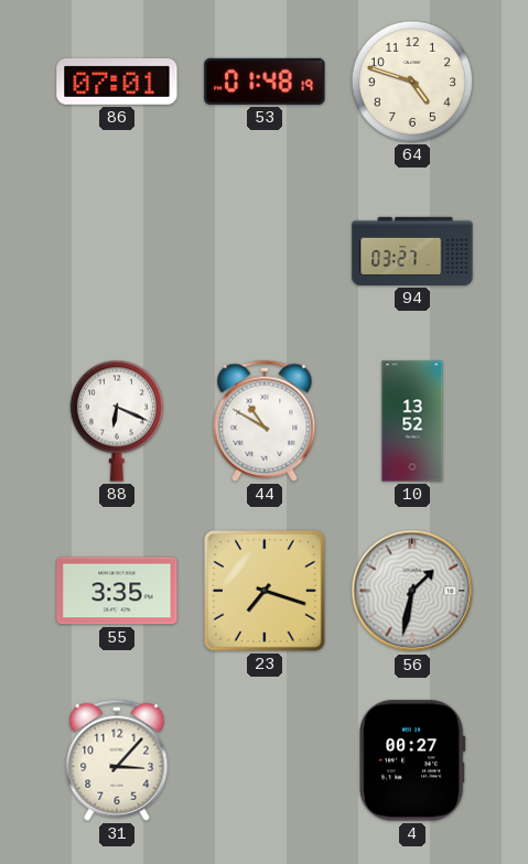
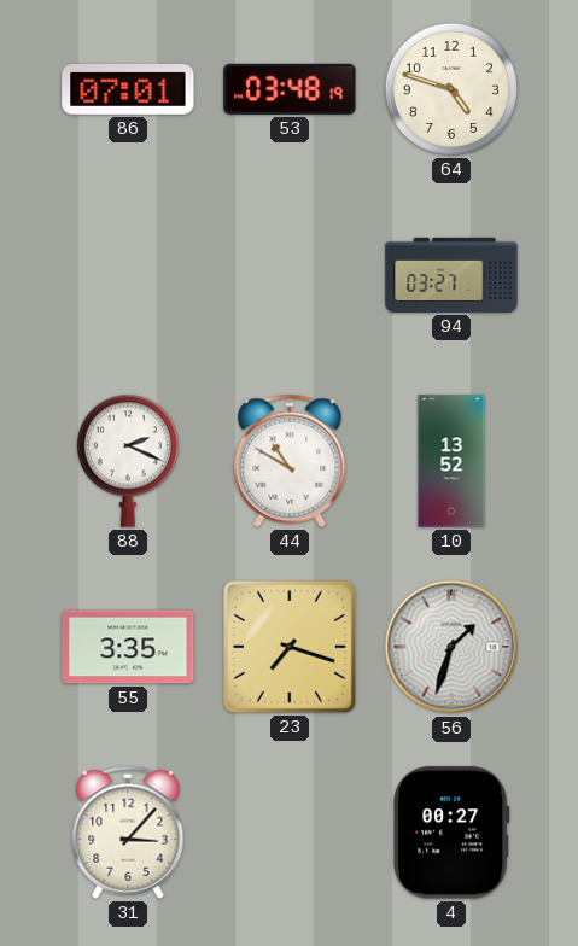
53: 01:48 -> 03:48
88: 6:19 -> 2:19
56: 1:32 -> 1:33
